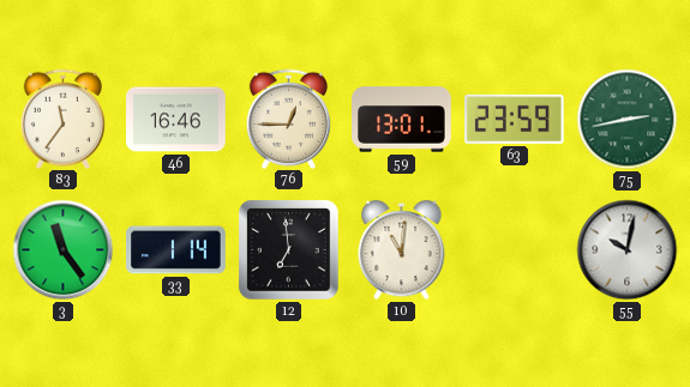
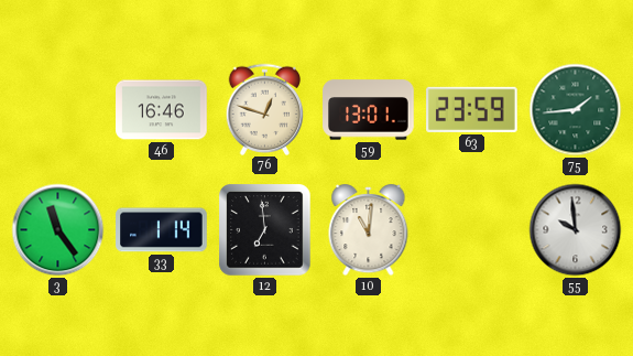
83: 11:36 -> none
76: 12:45 -> 12:48
75: 2:43 -> 1:44
55: 10:02 -> 9:59
